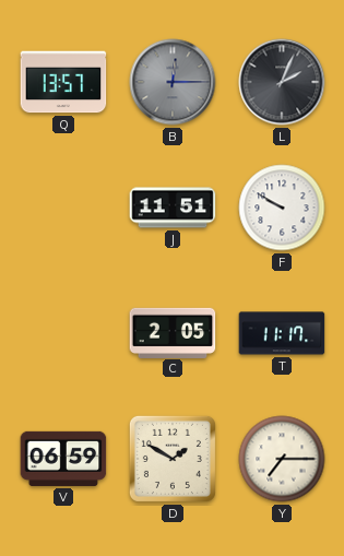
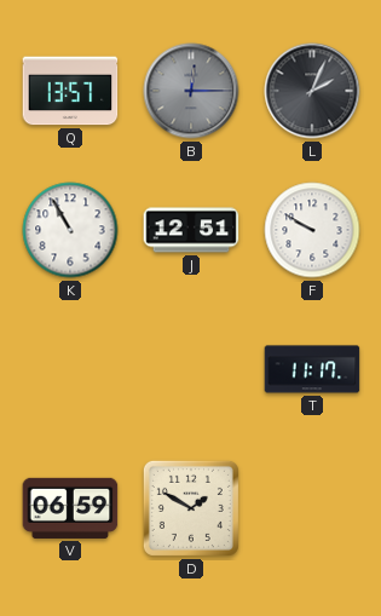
K: none -> 10:55
J: 11:51 -> 12:51
C: 2:05 -> none
Y: 7:15 -> none
